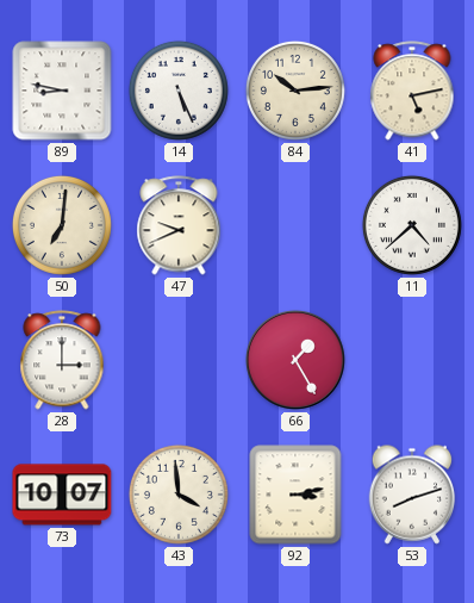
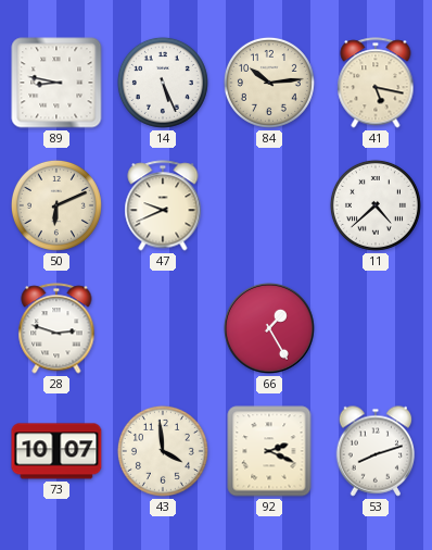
41: 5:13 -> 5:17
50: 7:01 -> 6:11
28: 3:00 -> 2:48
92: 3:13 -> 2:19
